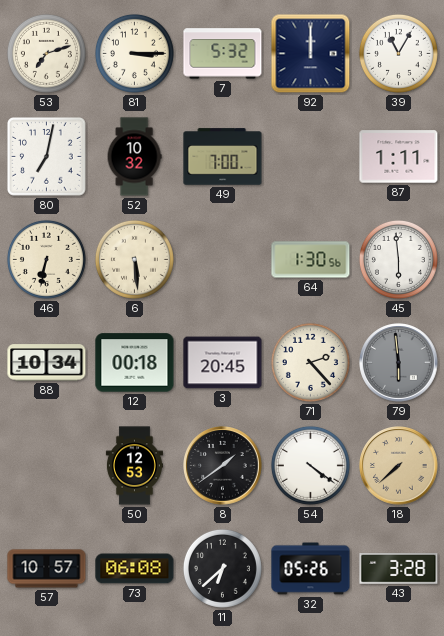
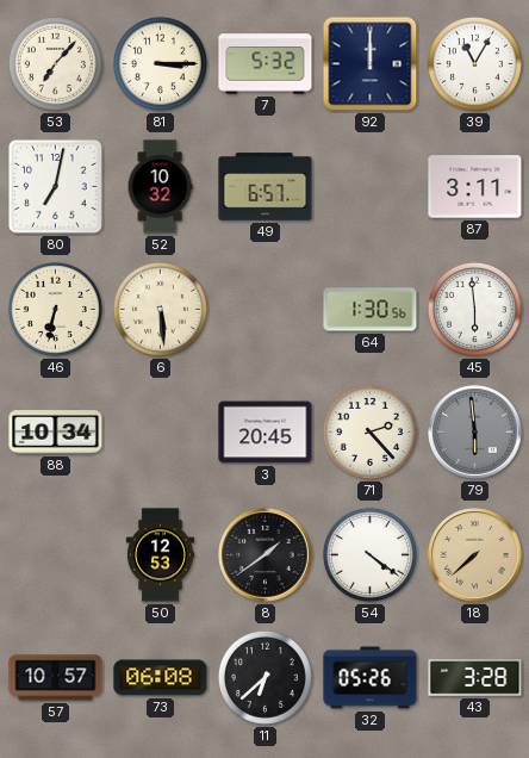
53: 7:12 -> 7:07
49: 7:00 -> 6:57
87: 1:11 -> 3:11
12: 00:18 -> none
